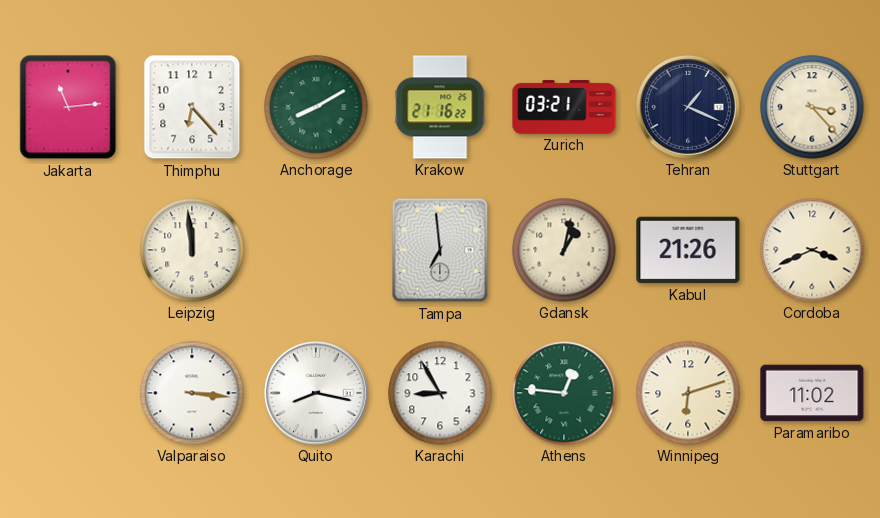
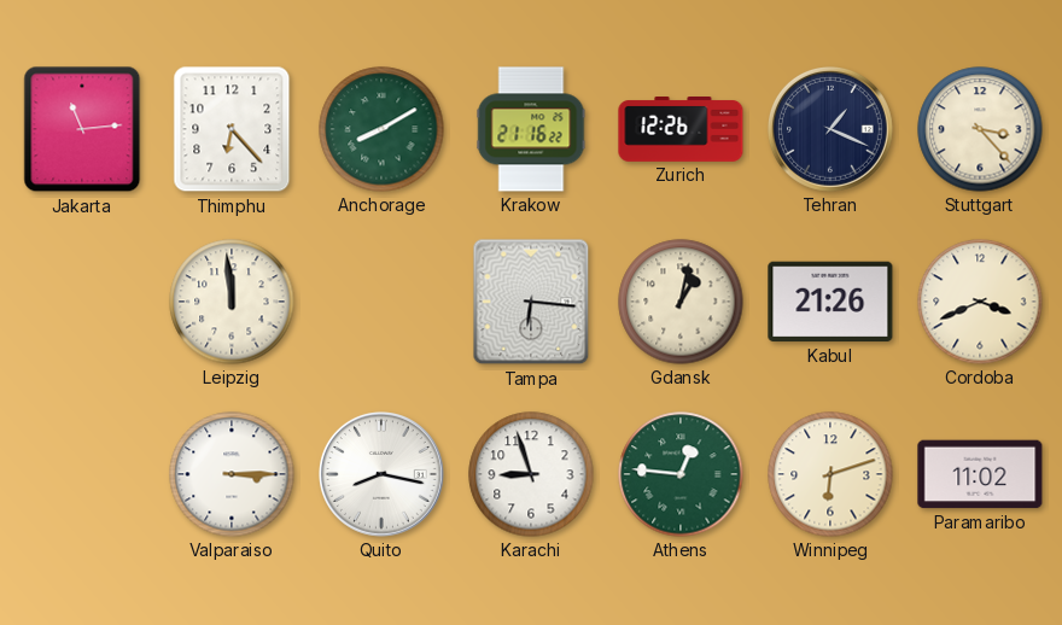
Zurich: 03:21 -> 12:26
Tampa: 6:59 -> 6:16
Valparaiso: 3:16 -> 3:15
Karachi: 8:55 -> 8:57
